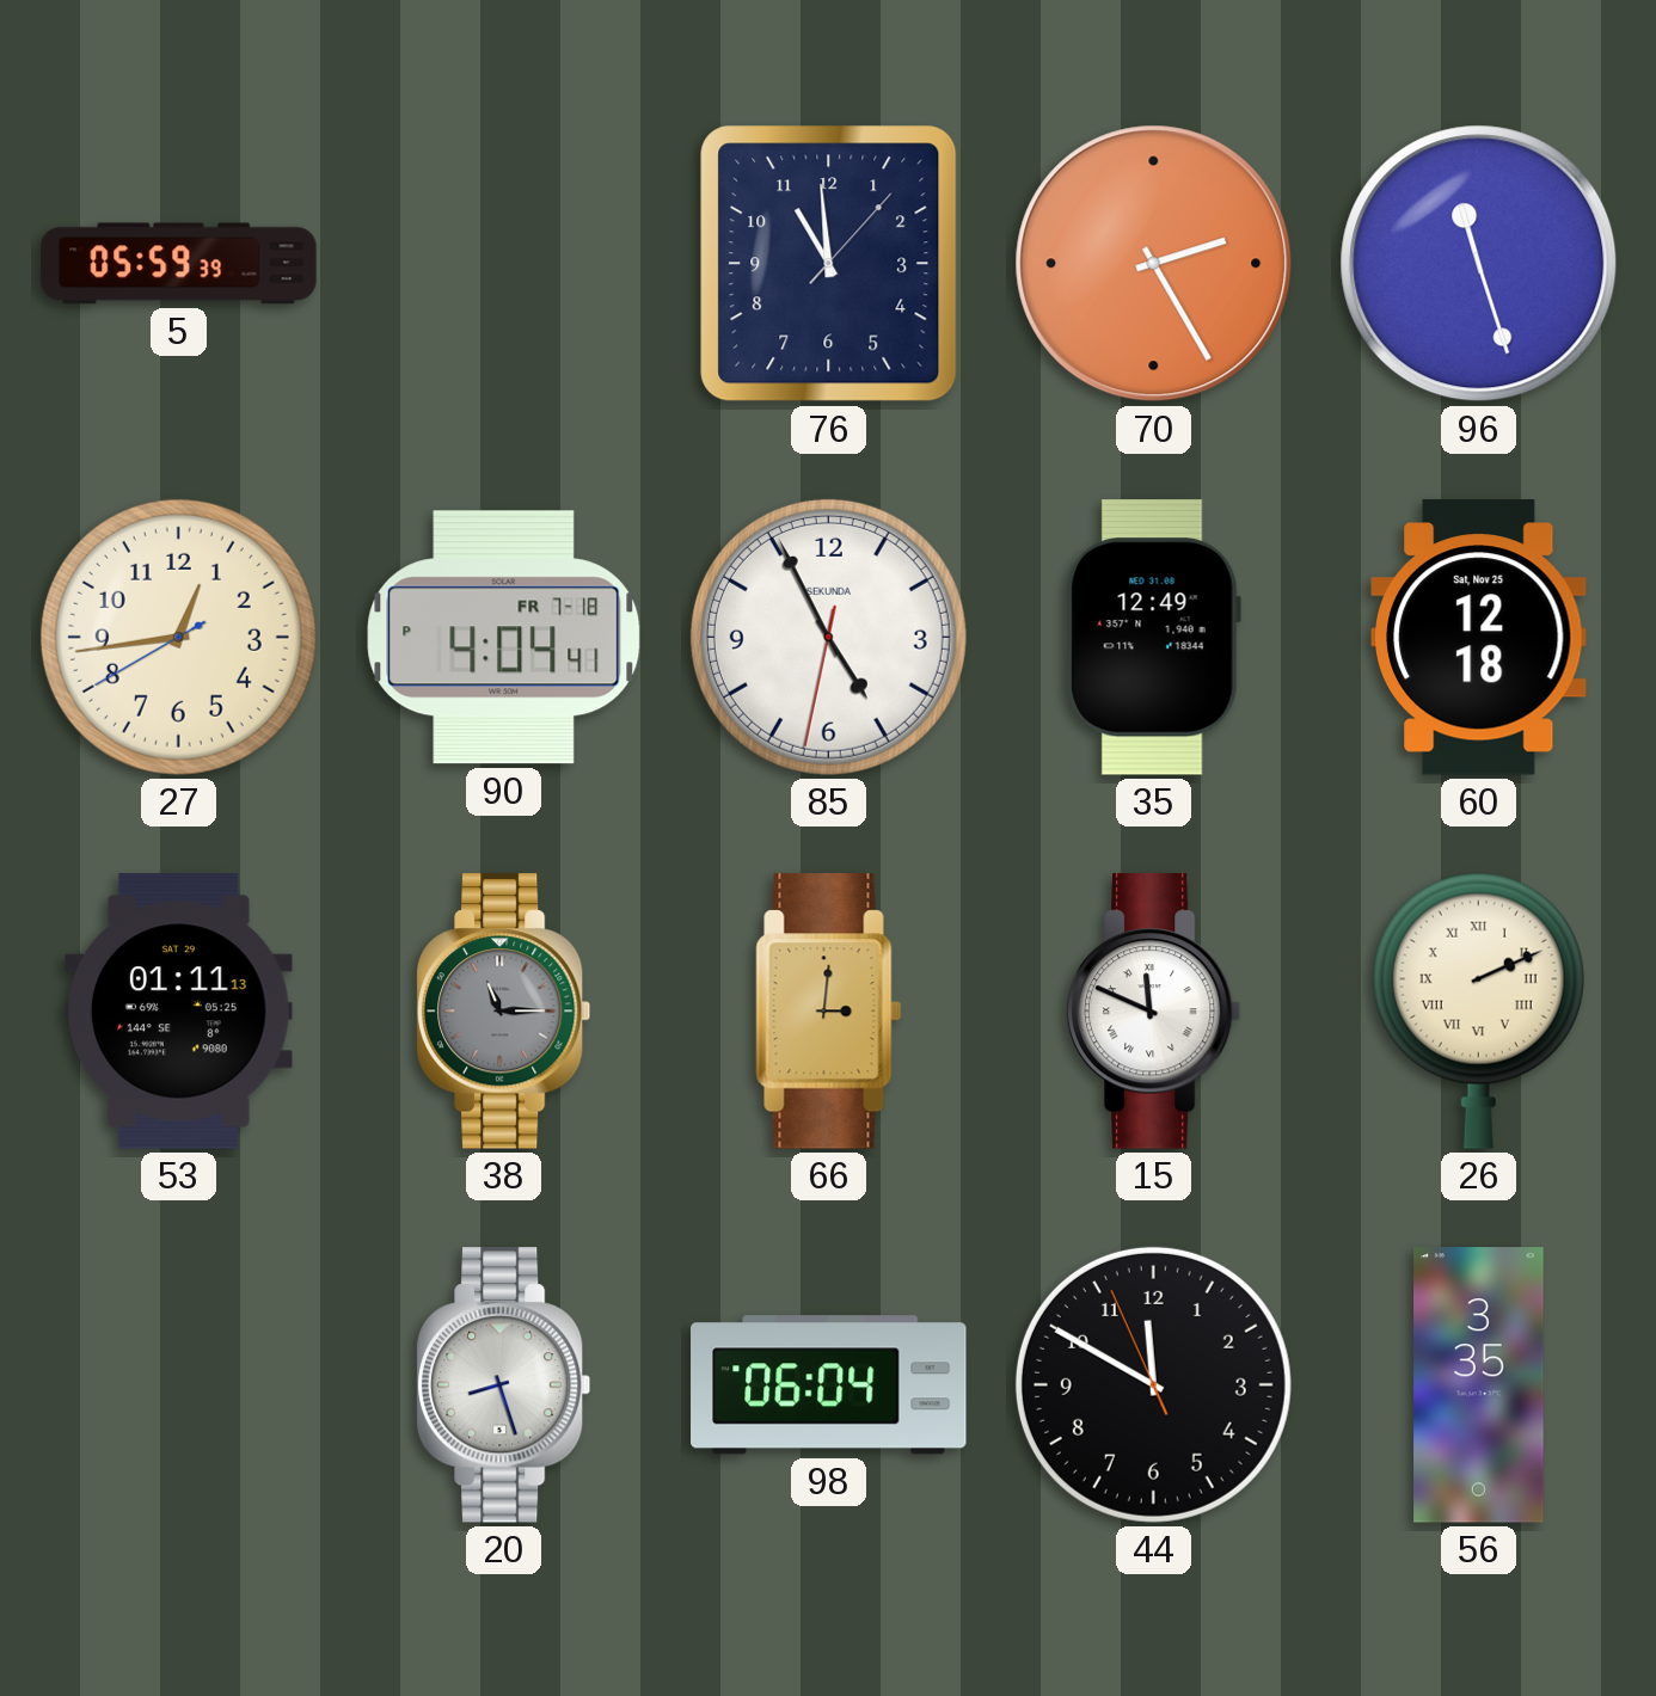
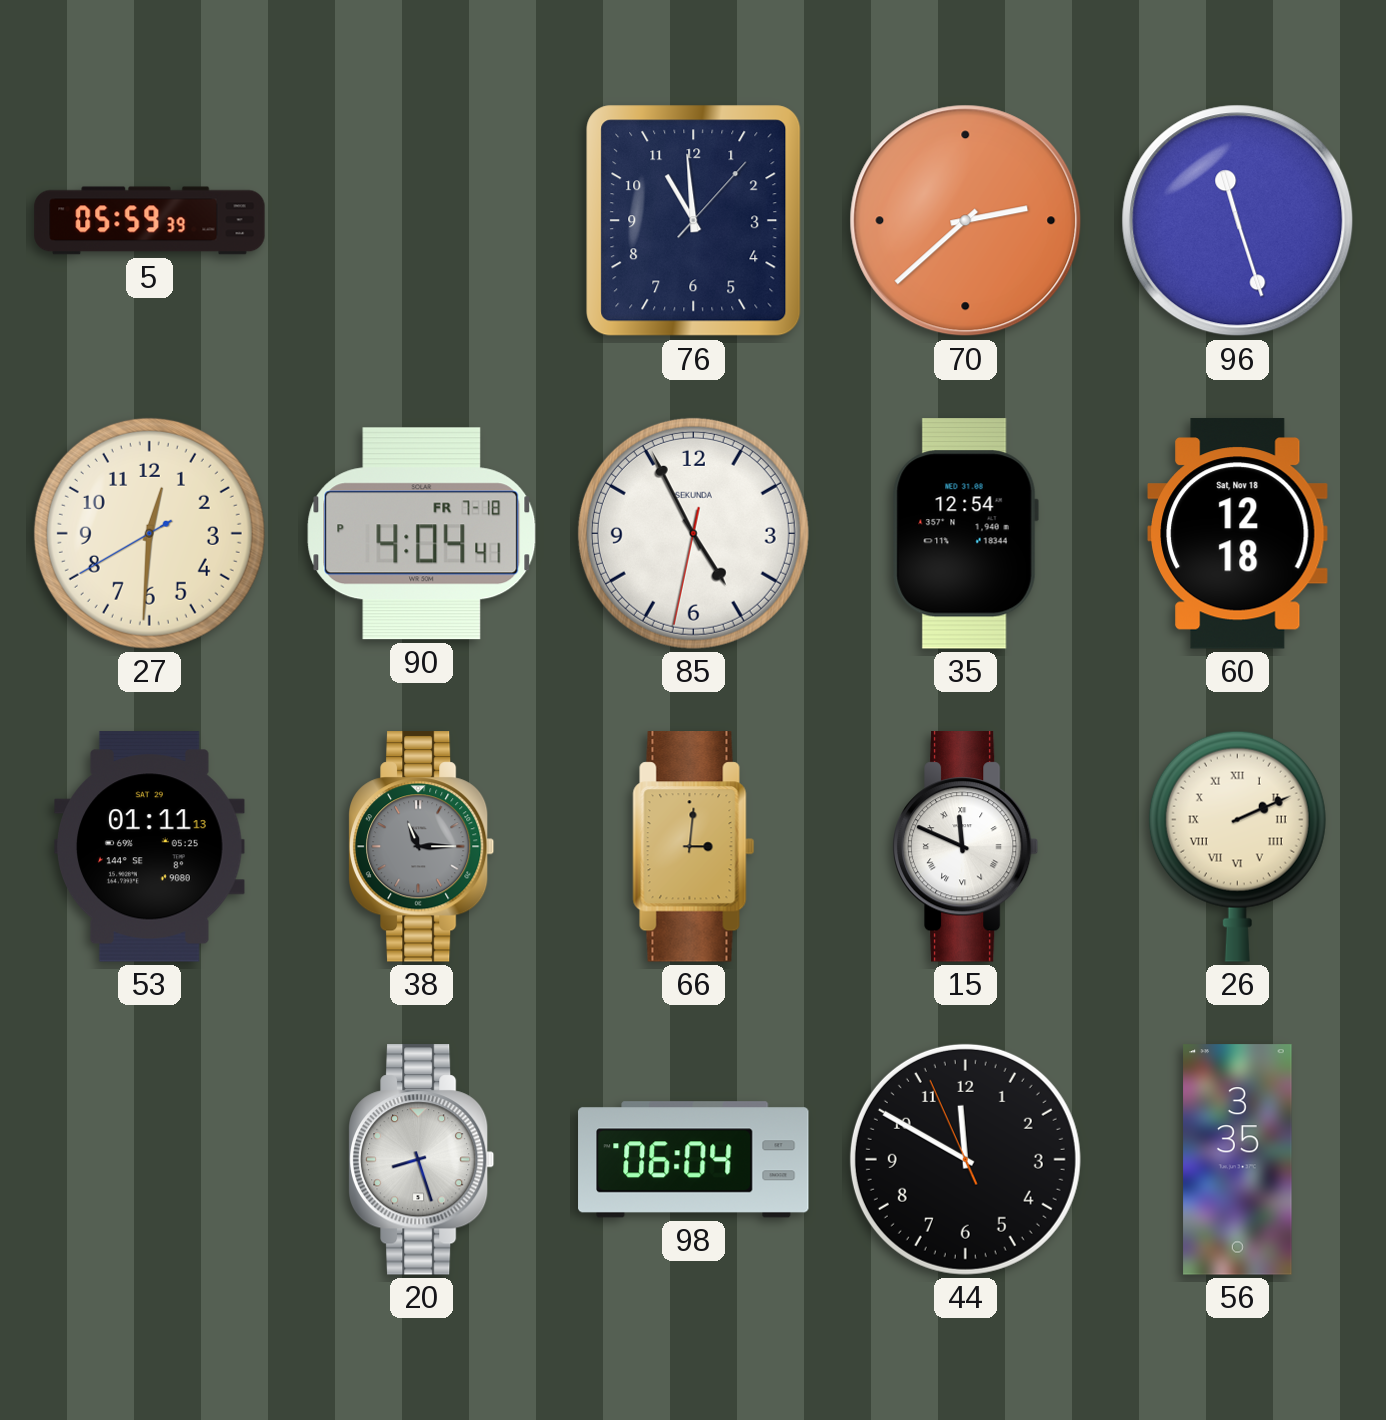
70: 2:25 -> 2:38
27: 12:43 -> 12:30
35: 12:49 -> 12:54
60 date: Sat, Nov 25 -> Sat, Nov 18
